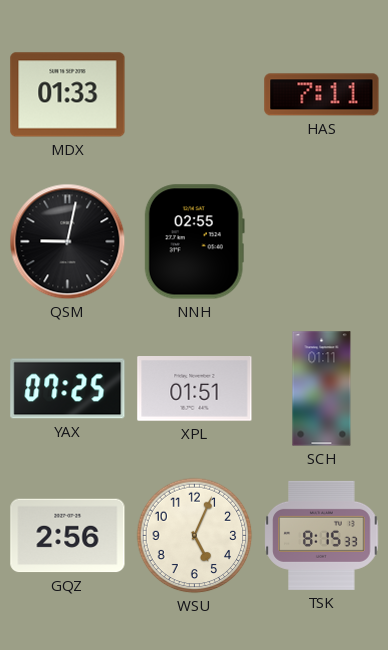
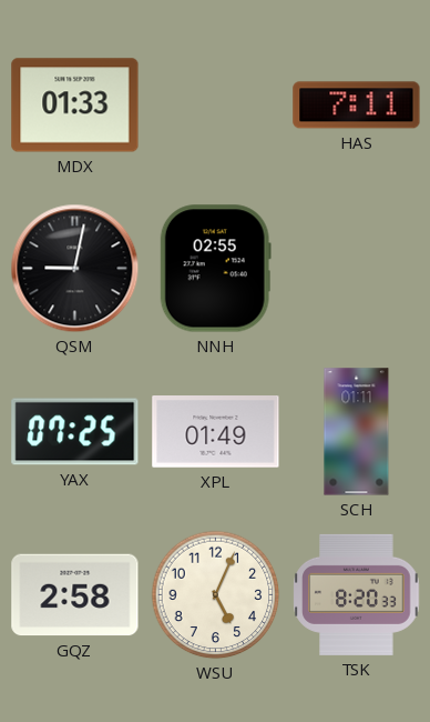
XPL: 01:51 -> 01:49
GQZ: 2:56 -> 2:58
TSK: 8:15 -> 8:20
